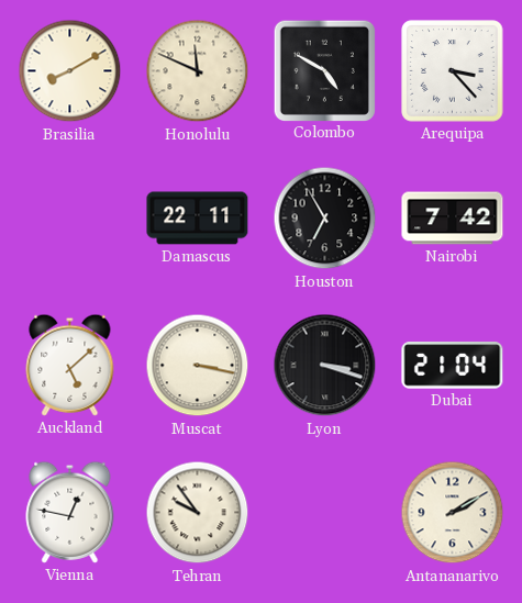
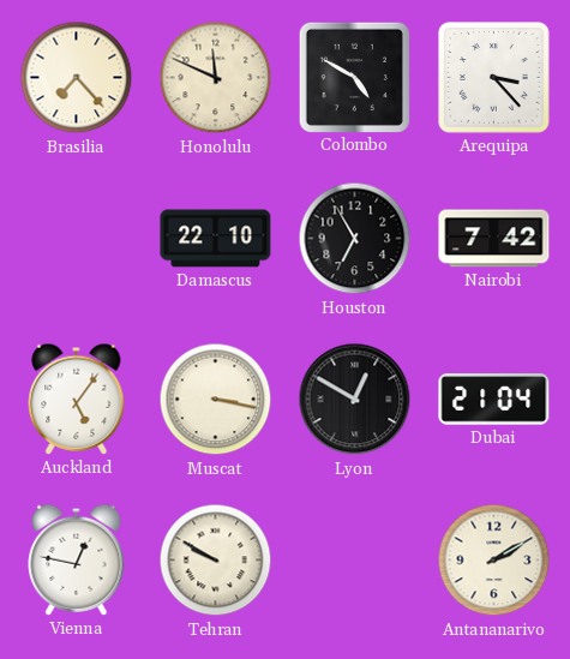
Brasilia: 8:10 -> 7:23
Damascus: 22:11 -> 22:10
Auckland: 5:08 -> 5:06
Lyon: 3:18 -> 12:50
Tehran: 9:54 -> 9:50
